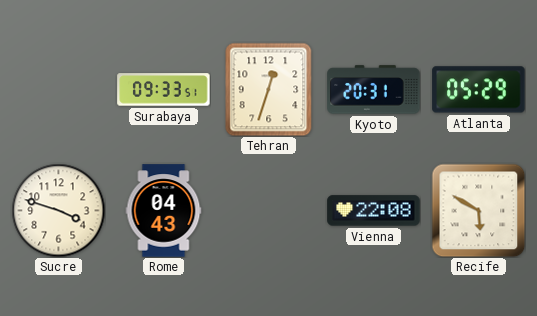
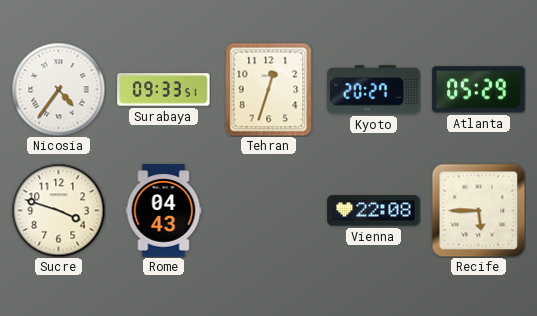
Nicosia: none -> 4:36
Kyoto: 20:31 -> 20:27
Recife: 5:50 -> 5:45
